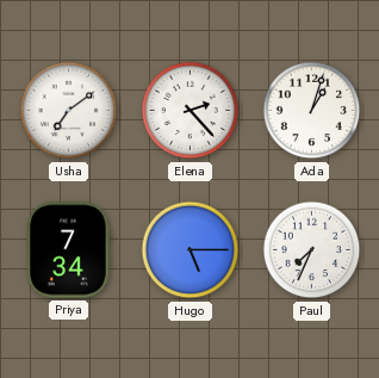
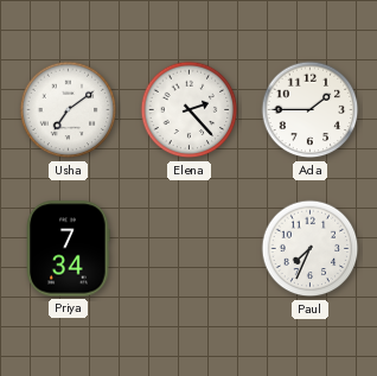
Ada: 1:03 -> 1:45
Hugo: 5:15 -> none
